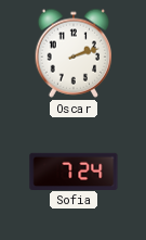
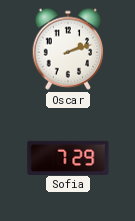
Sofia: 7:24 -> 7:29
